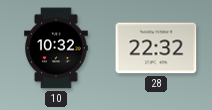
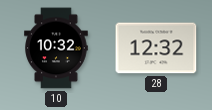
28: 22:32 -> 12:32
